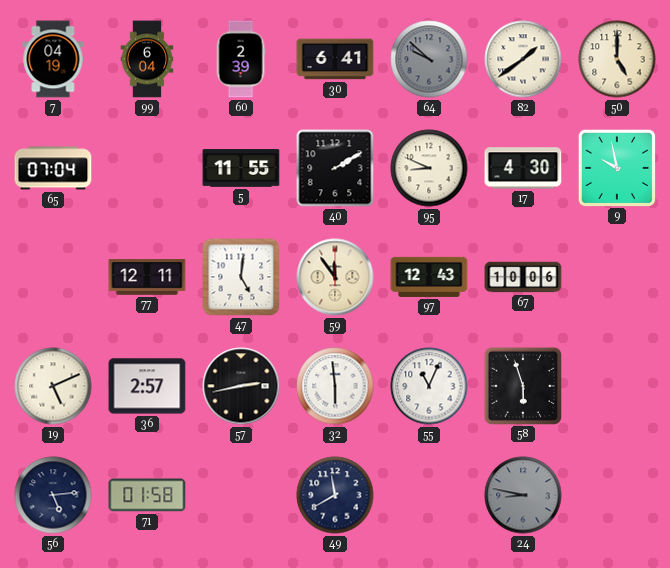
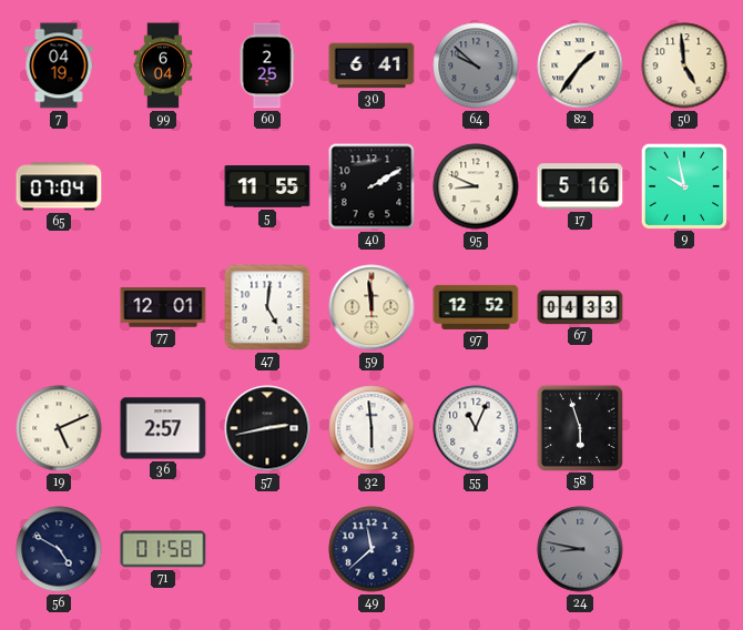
60: 2:39 -> 2:25
82: 1:39 -> 1:36
50: 5:00 -> 4:59
17: 4:30 -> 5:16
77: 12:11 -> 12:01
59: 11:54 -> 11:59
97: 12:43 -> 12:52
67: 10:06 -> 04:33
56: 5:14 -> 4:50
49: 11:40 -> 11:38
